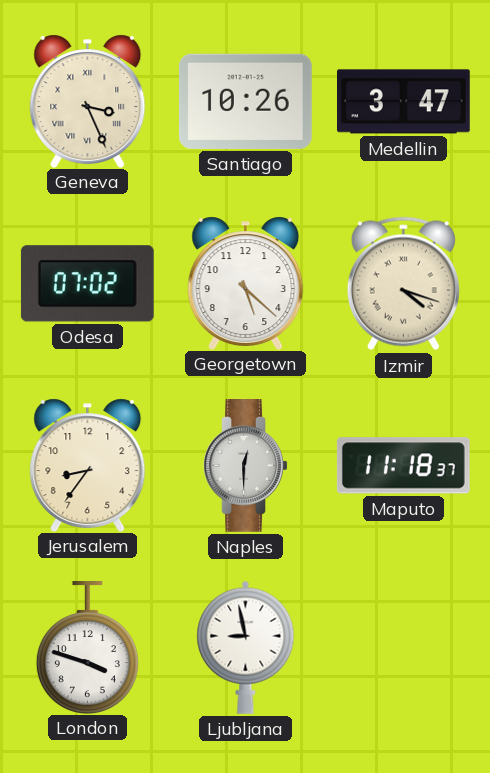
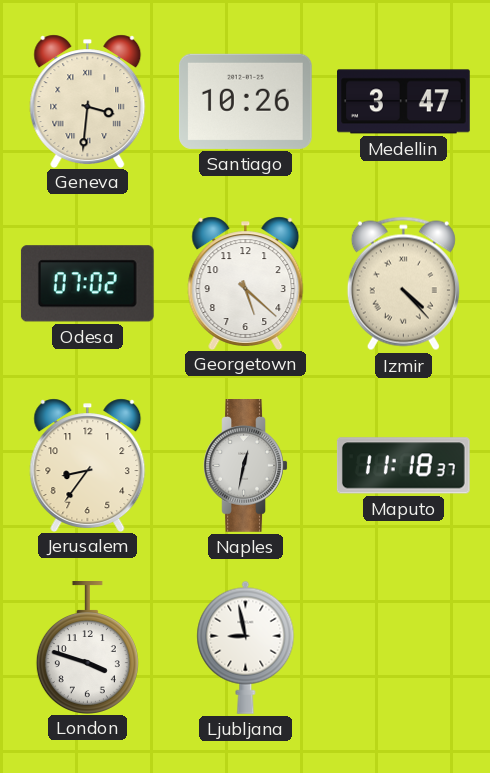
Geneva: 3:26 -> 3:31
Izmir: 4:18 -> 4:23
Naples: 12:30 -> 12:32
